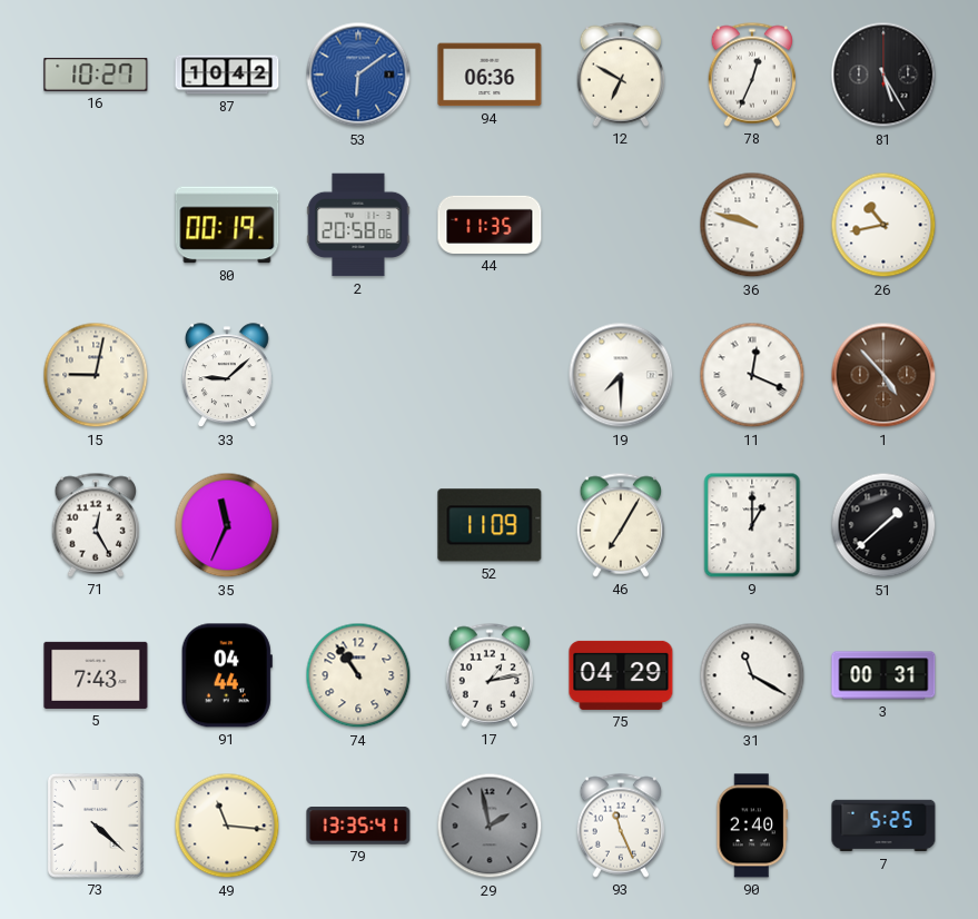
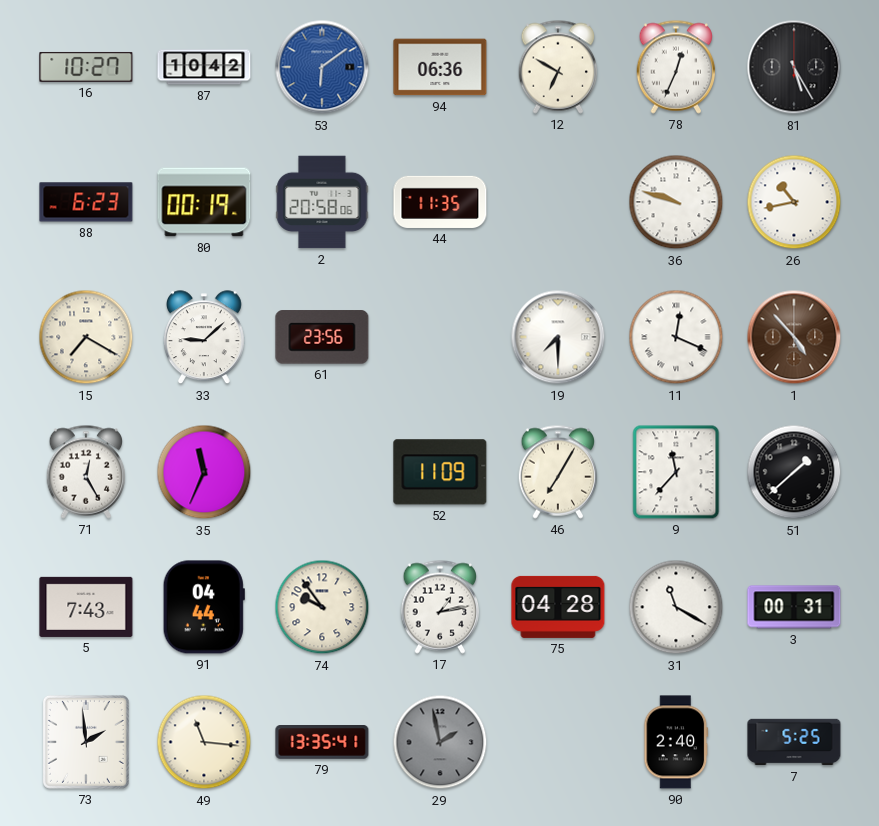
88: none -> 6:23
15: 9:02 -> 7:20
61: none -> 23:56
9: 1:00 -> 11:37
74: 10:54 -> 9:54
75: 04:29 -> 04:28
73: 4:22 -> 1:59
93: 11:26 -> none
